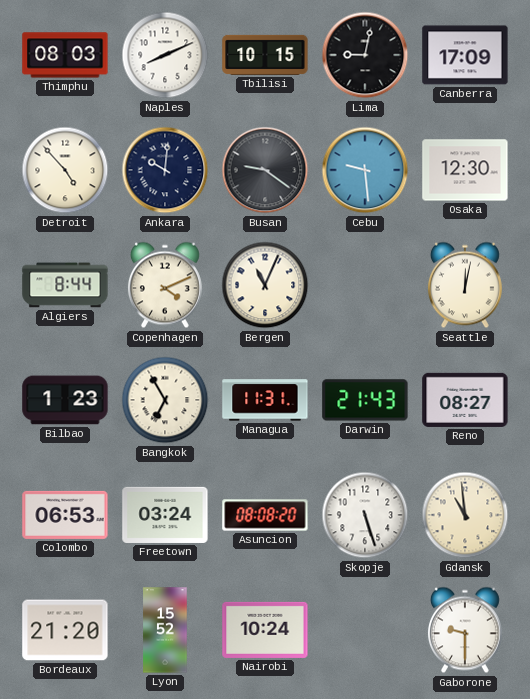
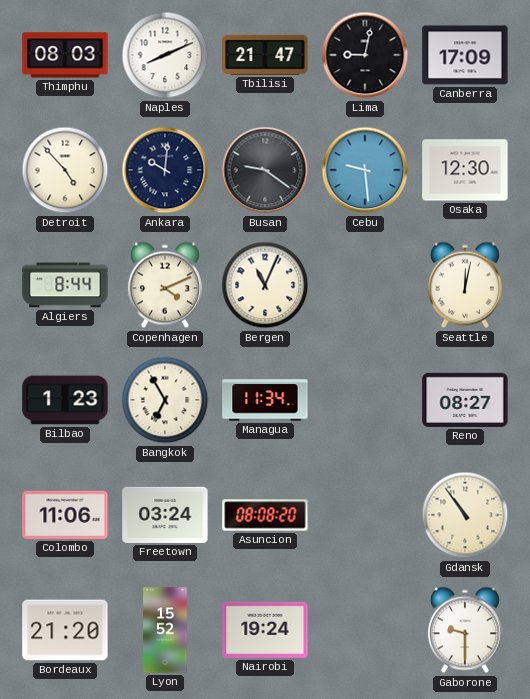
Tbilisi: 10:15 -> 21:47
Managua: 11:31 -> 11:34
Darwin: 21:43 -> none
Colombo: 06:53 -> 11:06
Skopje: 5:27 -> none
Gdansk: 10:59 -> 10:54
Nairobi: 10:24 -> 19:24
